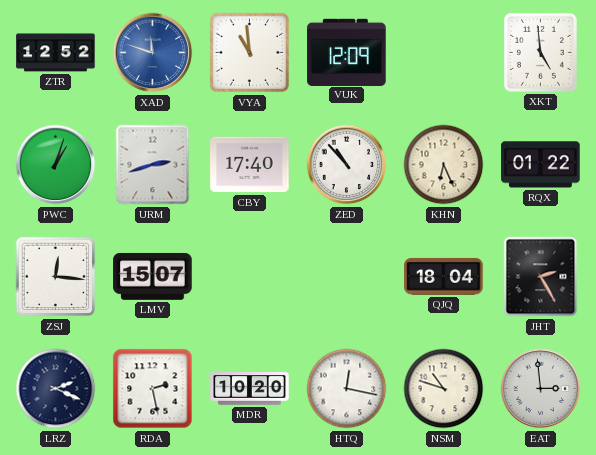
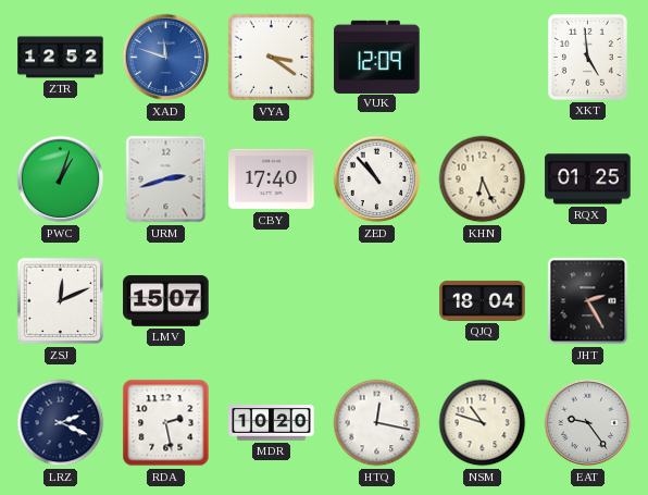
VYA: 10:59 -> 3:21
RQX: 01:22 -> 01:25
ZSJ: 12:16 -> 12:11
EAT: 2:59 -> 9:24
